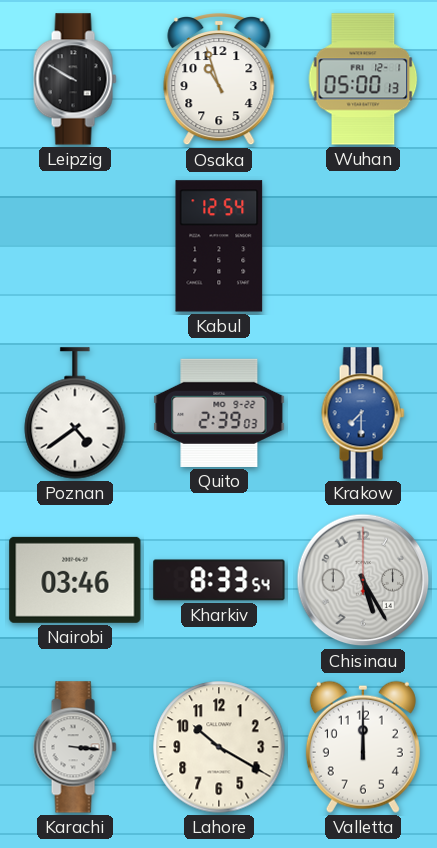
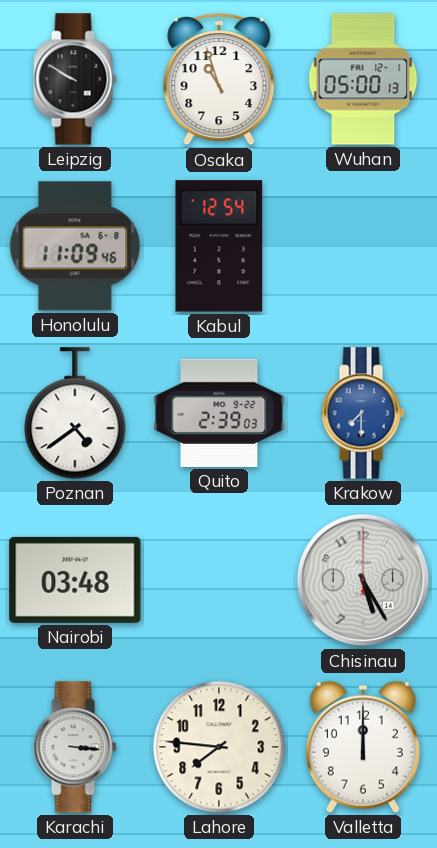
Honolulu: none -> 11:09
Nairobi: 03:46 -> 03:48
Kharkiv: 8:33 -> none
Lahore: 10:20 -> 7:46
